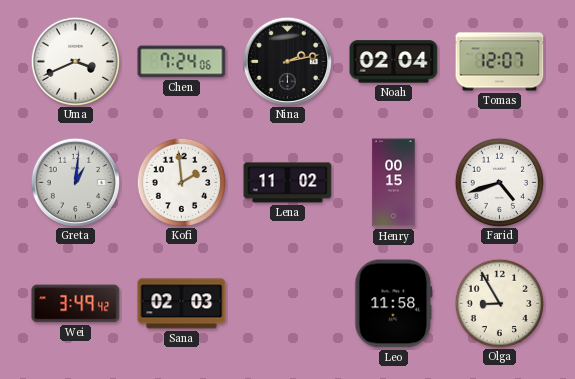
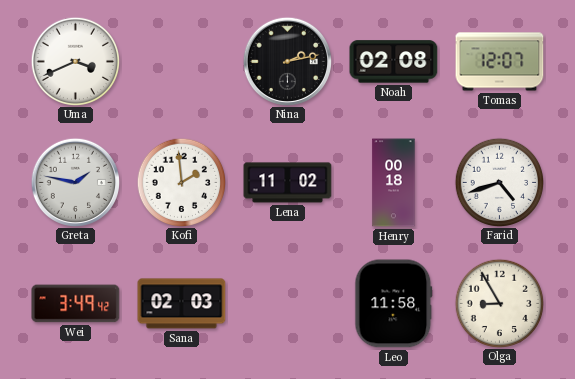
Chen: 7:24 -> none
Noah: 02:04 -> 02:08
Greta: 1:01 -> 1:47
Henry: 00:15 -> 00:18
